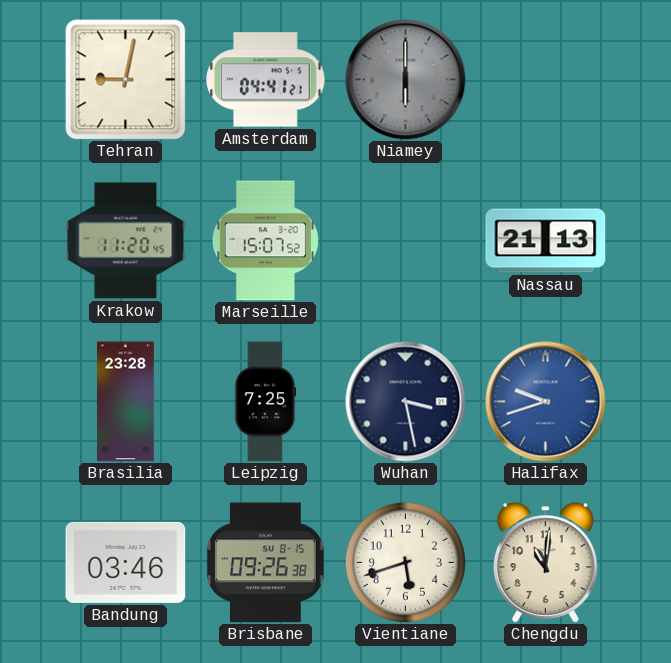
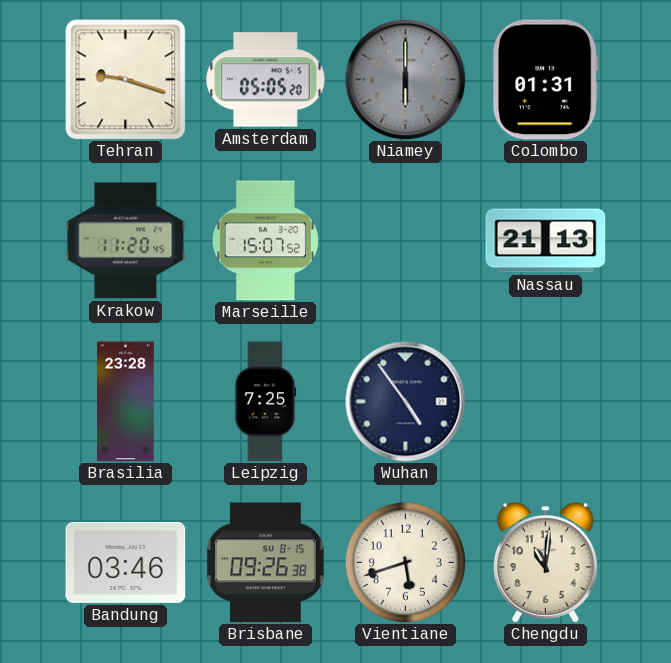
Tehran: 9:02 -> 9:18
Amsterdam: 04:41 -> 05:05
Colombo: none -> 01:31
Wuhan: 3:28 -> 4:54
Halifax: 9:42 -> none
